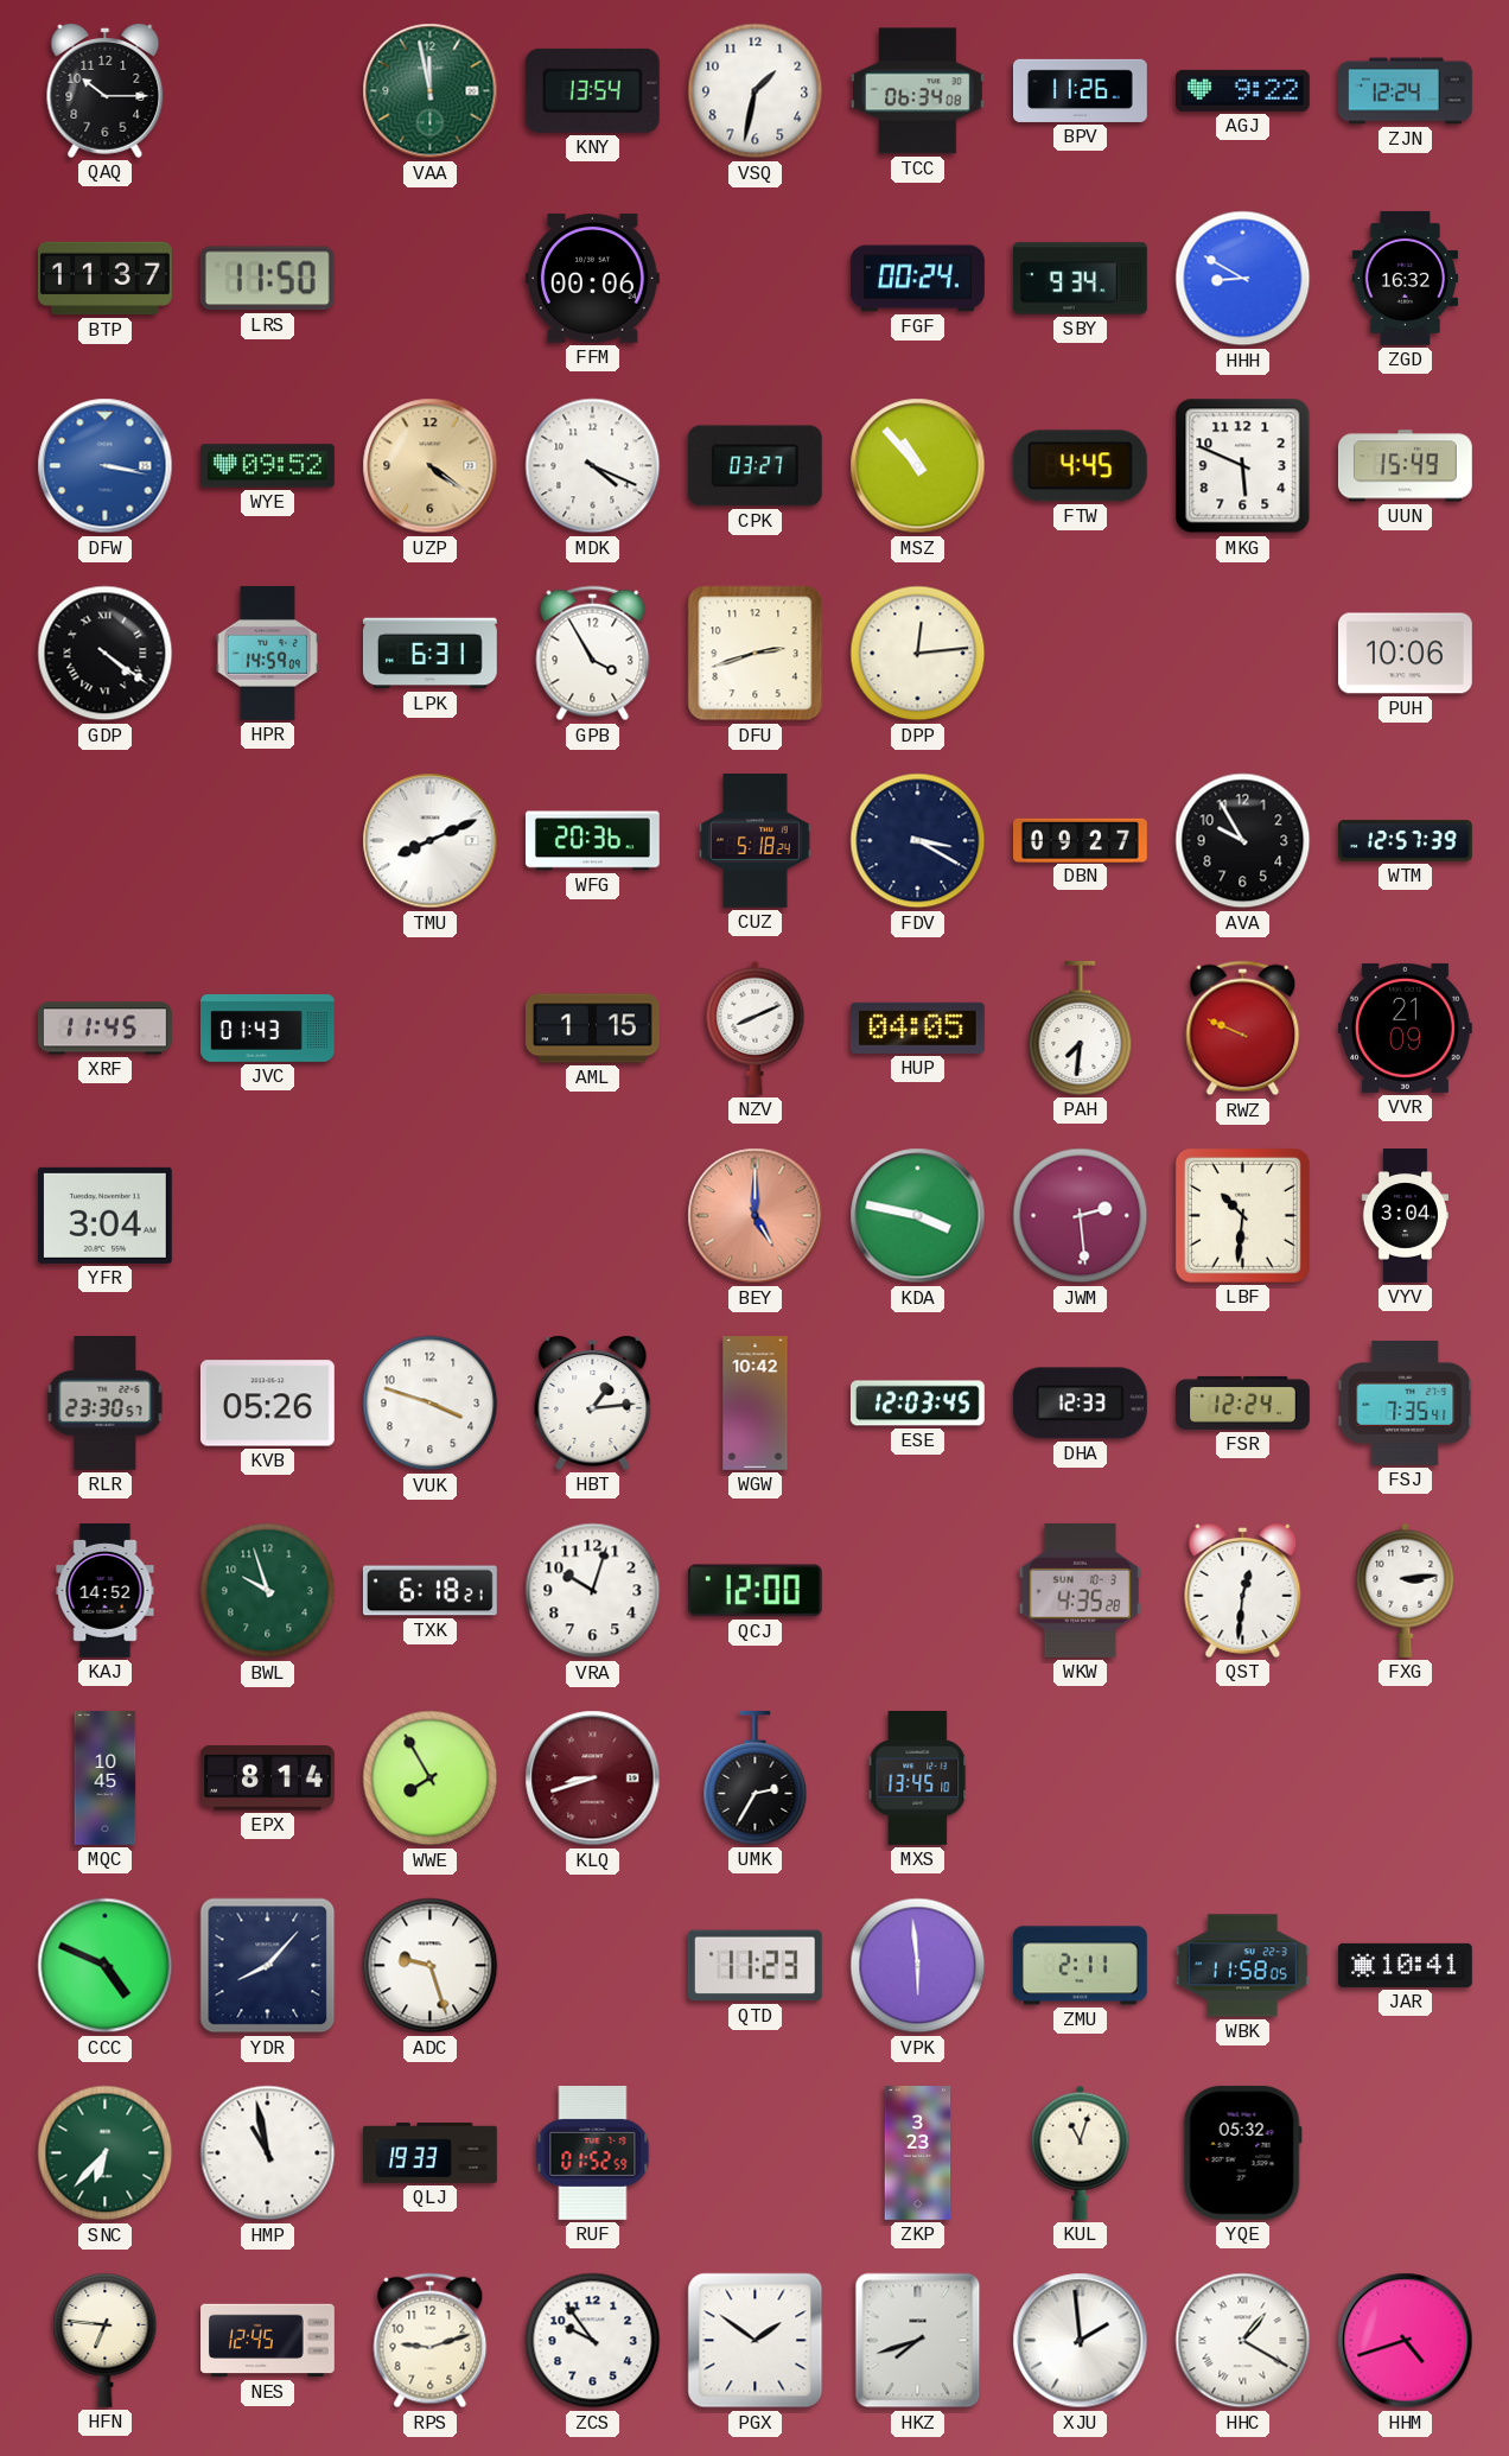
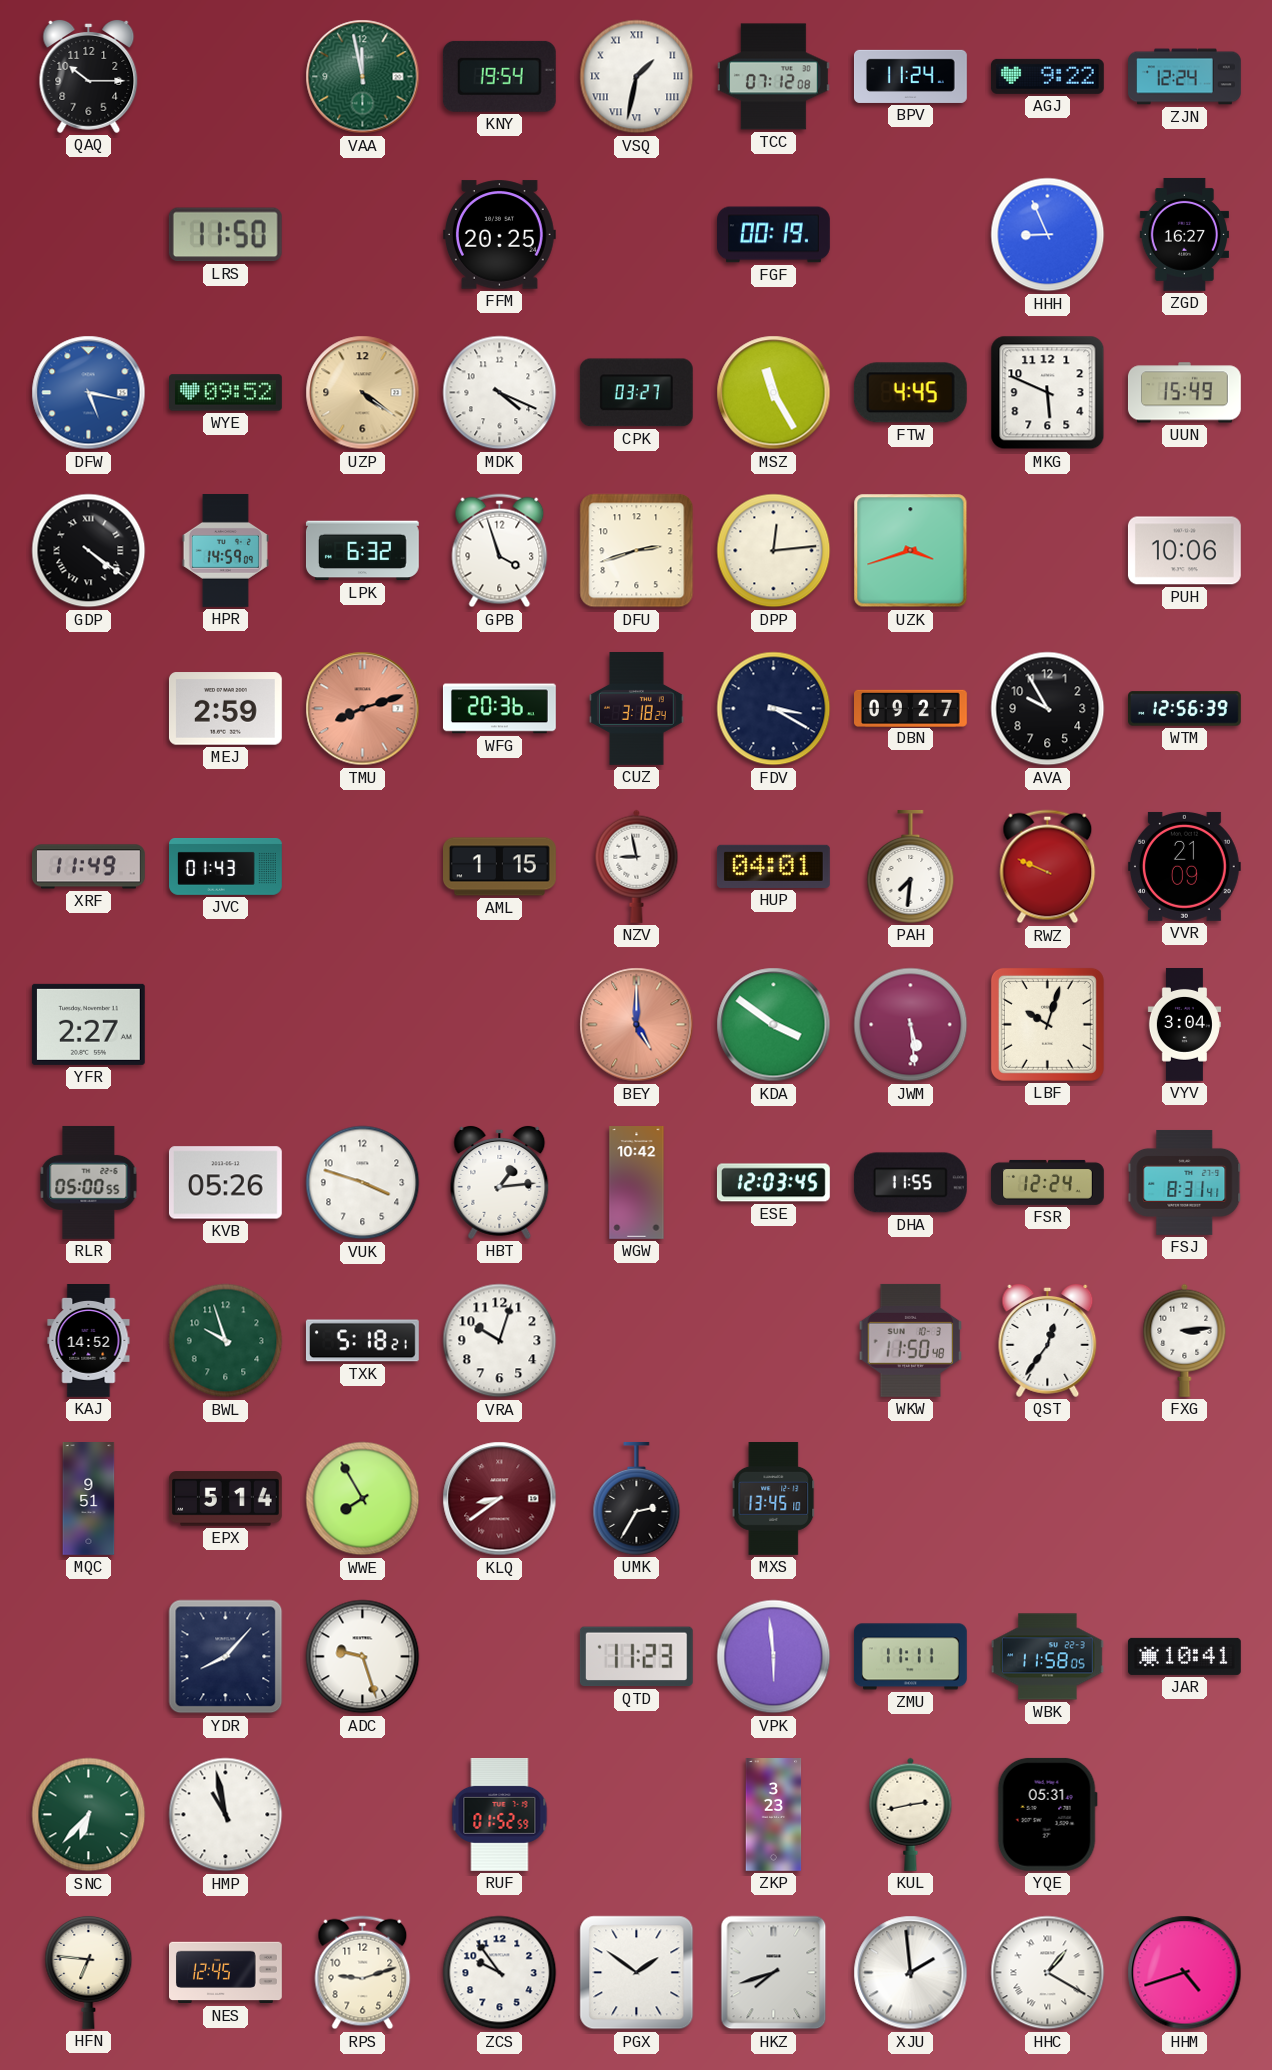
KNY: 13:54 -> 19:54
VSQ numerals: Arabic -> Roman
TCC: 06:34 -> 07:12
BPV: 11:26 -> 11:24
BTP: 11:37 -> none
FFM: 00:06 -> 20:25
FGF: 00:24 -> 00:19
SBY: 9:34 -> none
HHH: 8:50 -> 8:56
ZGD: 16:32 -> 16:27
DFW: 3:17 -> 5:17
MSZ: 10:53 -> 11:25
LPK: 6:31 -> 6:32
GPB: 3:55 -> 3:57
UZK: none -> 3:42
MEJ: none -> 2:59
TMU: 8:11 -> 8:12
TMU dial: white -> salmon
CUZ: 5:18 -> 3:18
WTM: 12:57 -> 12:56
XRF: 11:45 -> 11:49
NZV: 8:11 -> 8:58
HUP: 04:05 -> 04:01
YFR: 3:04 -> 2:27
KDA: 3:47 -> 3:51
JWM: 2:29 -> 5:29
LBF: 10:31 -> 10:03
RLR: 23:30 -> 05:00
DHA: 12:33 -> 11:55
FSJ: 7:35 -> 8:31
TXK: 6:18 -> 5:18
QCJ: 12:00 -> none
WKW: 4:35 -> 11:50
QST: 12:31 -> 12:36
MQC: 10:45 -> 9:51
EPX: 8:14 -> 5:14
KLQ: 8:42 -> 8:39
CCC: 4:49 -> none
ZMU: 2:11 -> 11:11
QLJ: 19:33 -> none
KUL: 11:03 -> 2:43
YQE: 05:32 -> 05:31
